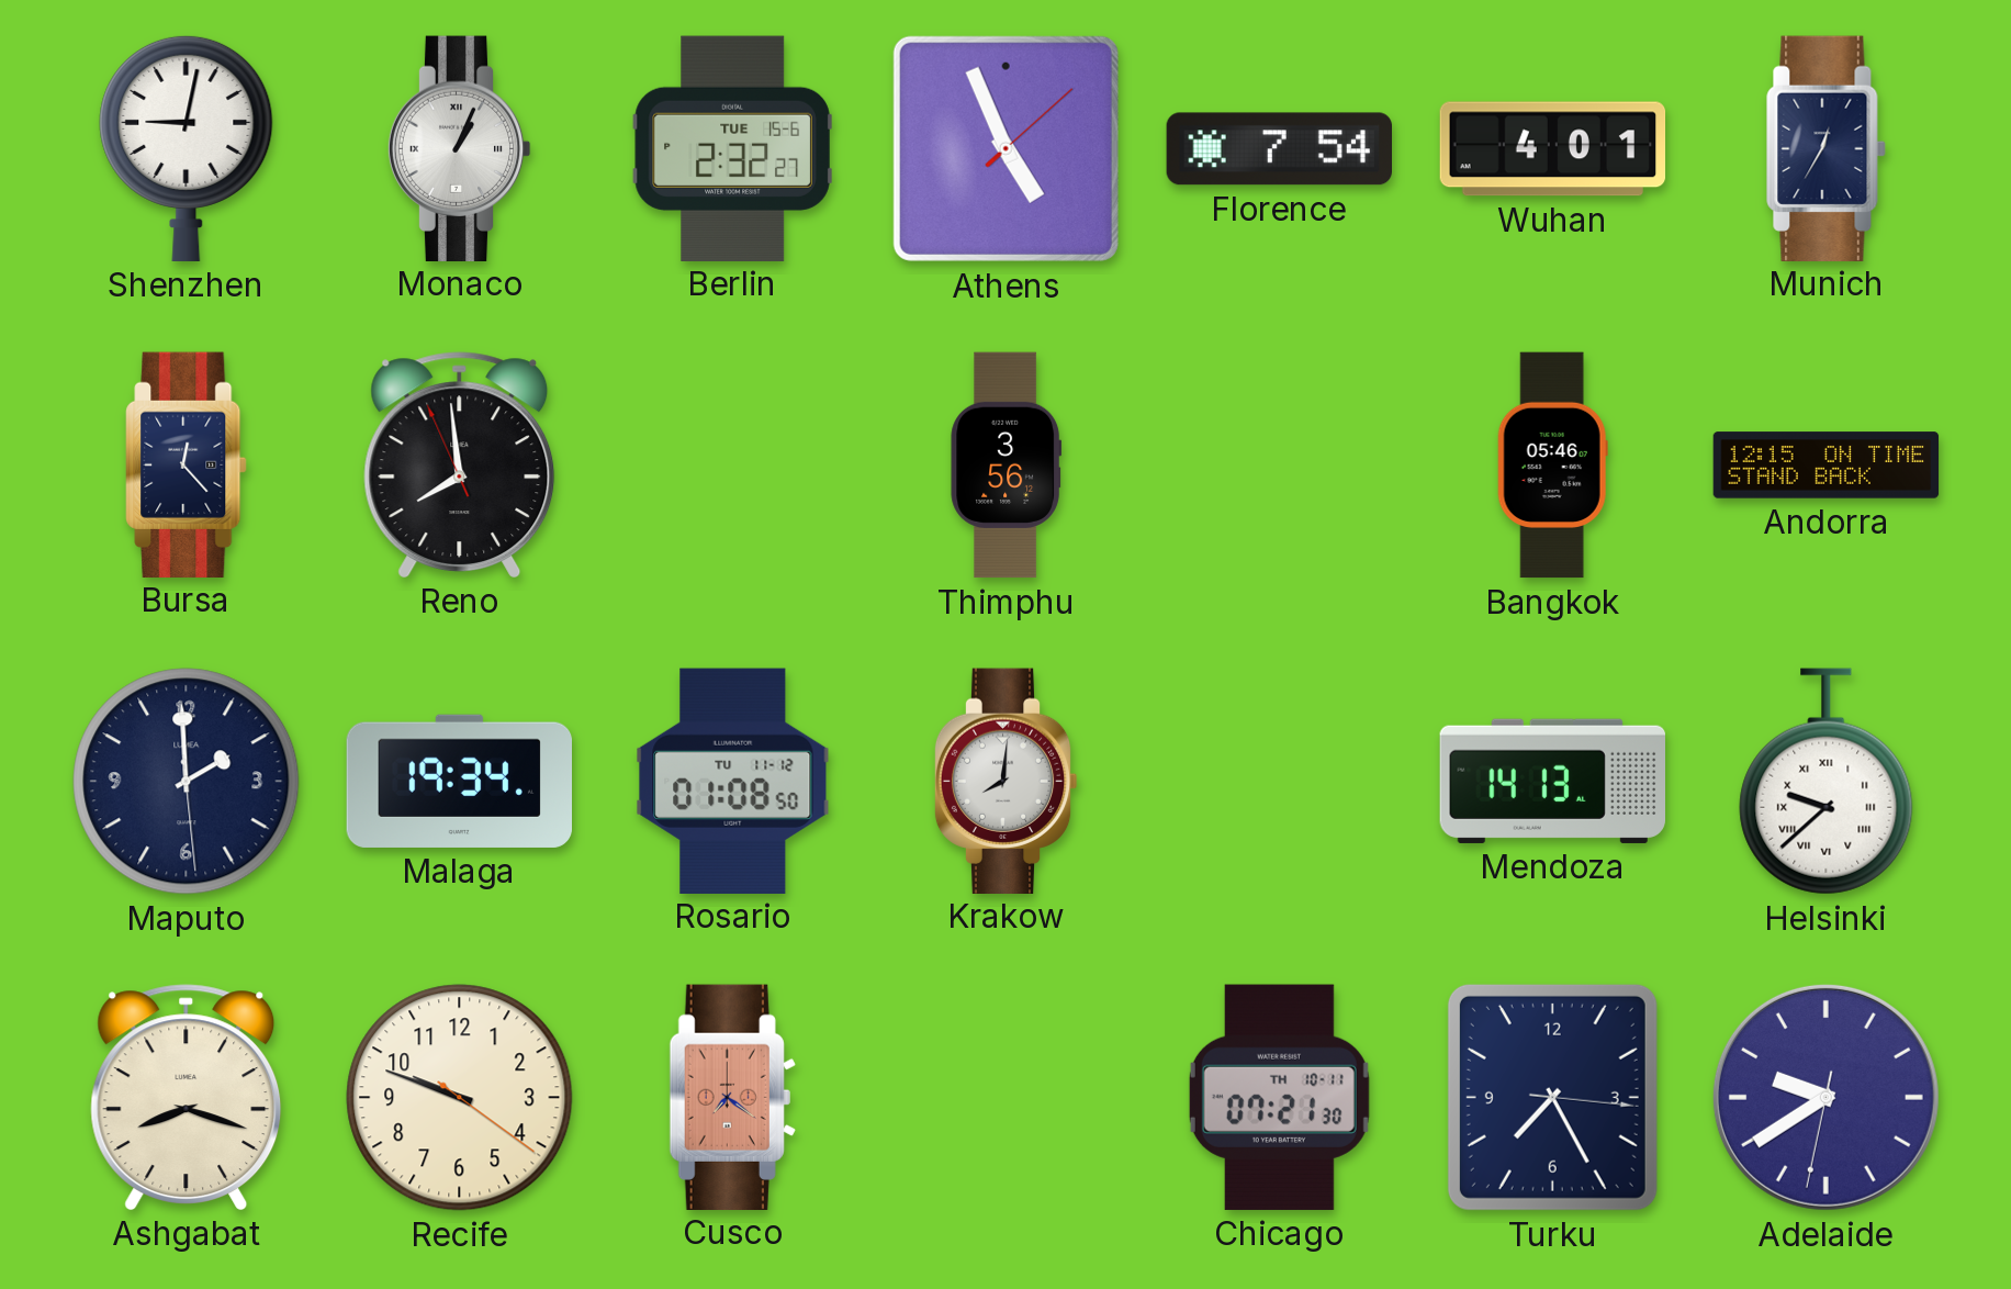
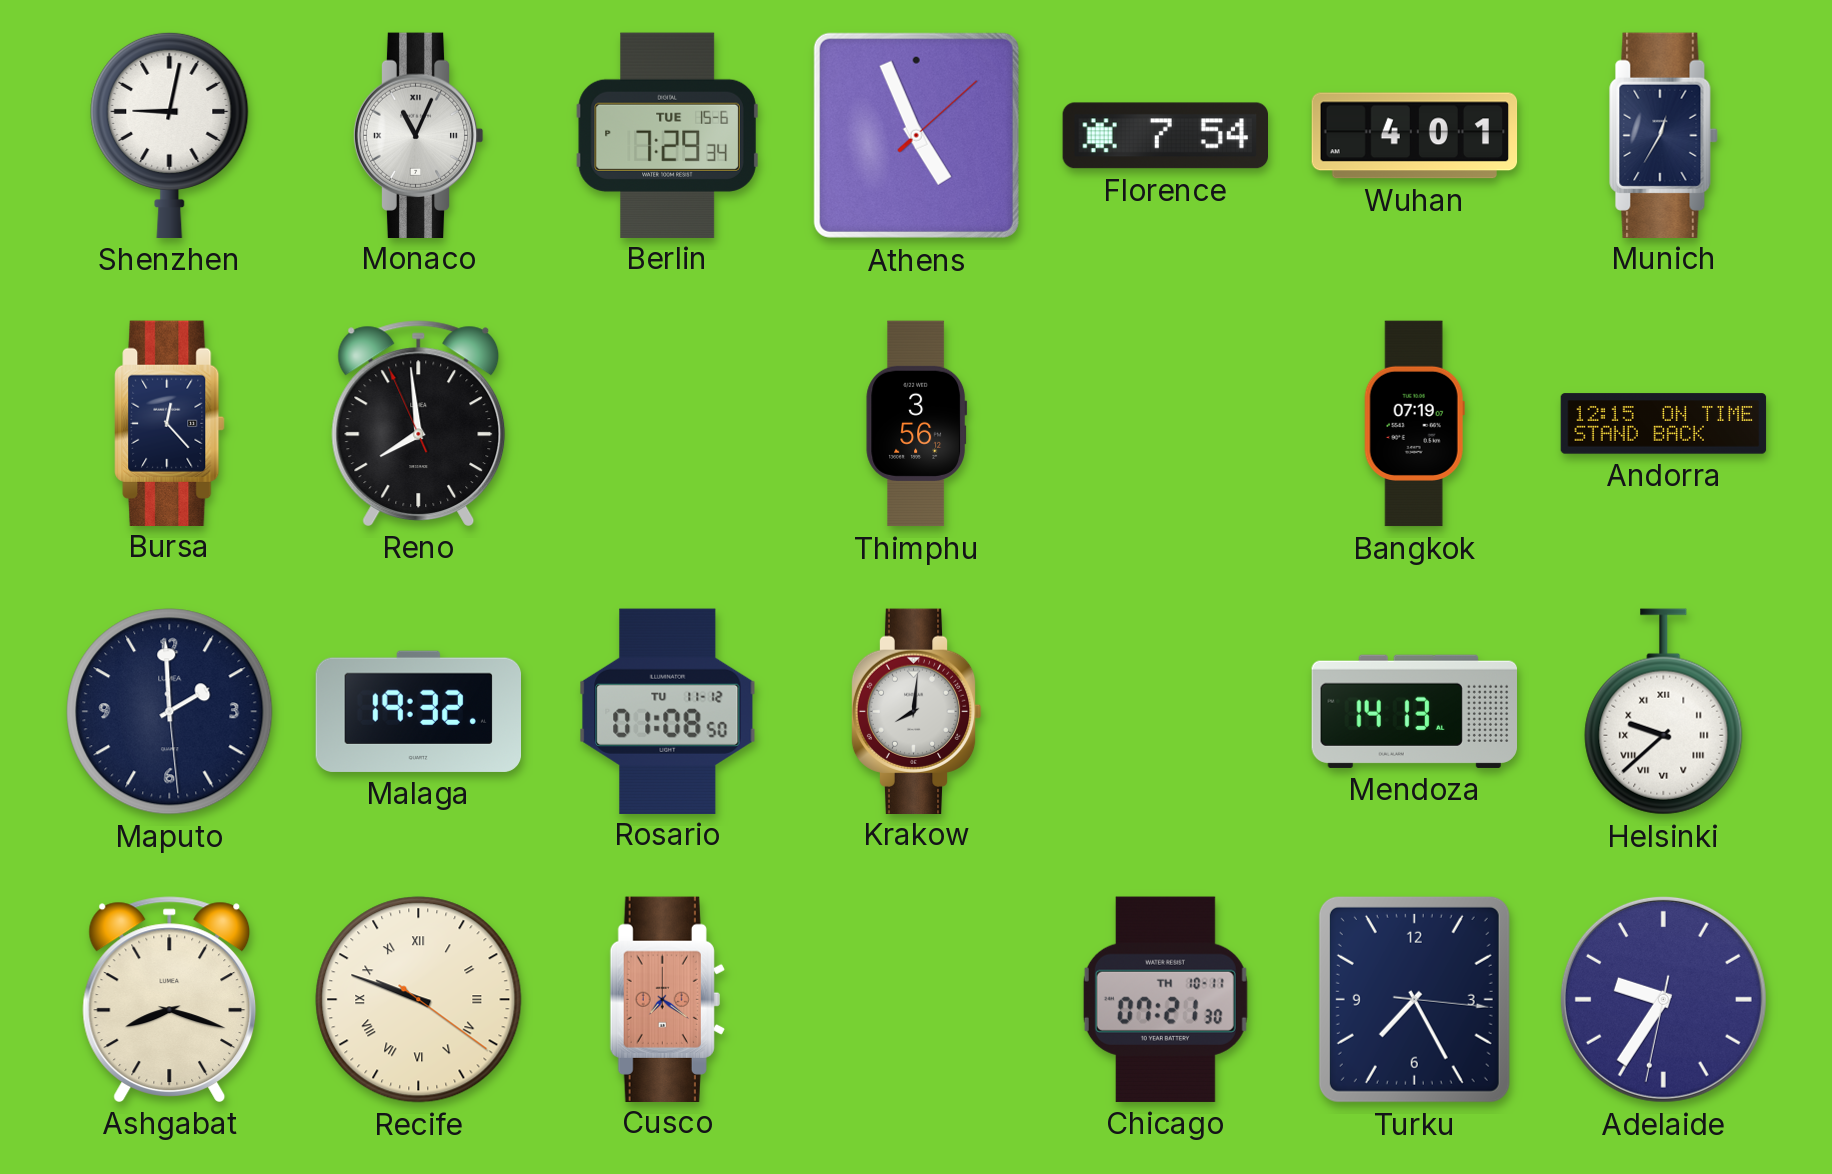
Monaco: 1:04 -> 11:04
Berlin: 2:32 -> 7:29
Bangkok: 05:46 -> 07:19
Malaga: 19:34 -> 19:32
Recife numerals: Arabic -> Roman
Adelaide: 9:39 -> 9:35
